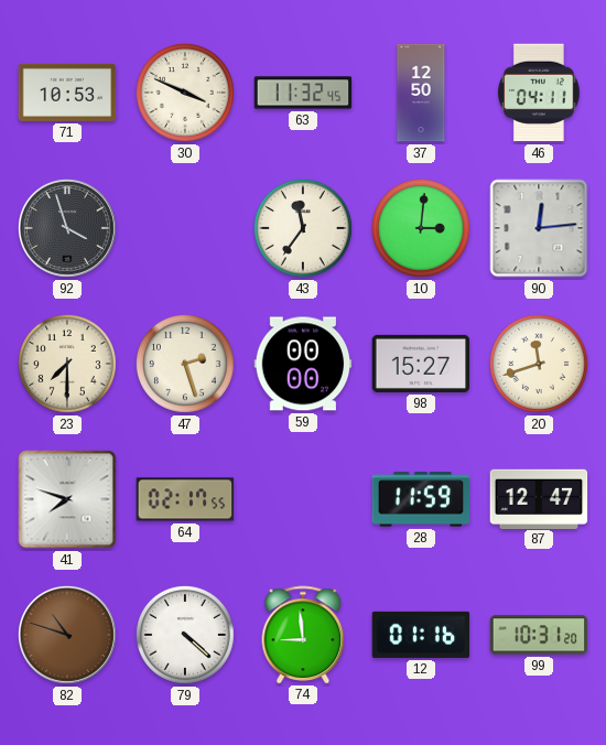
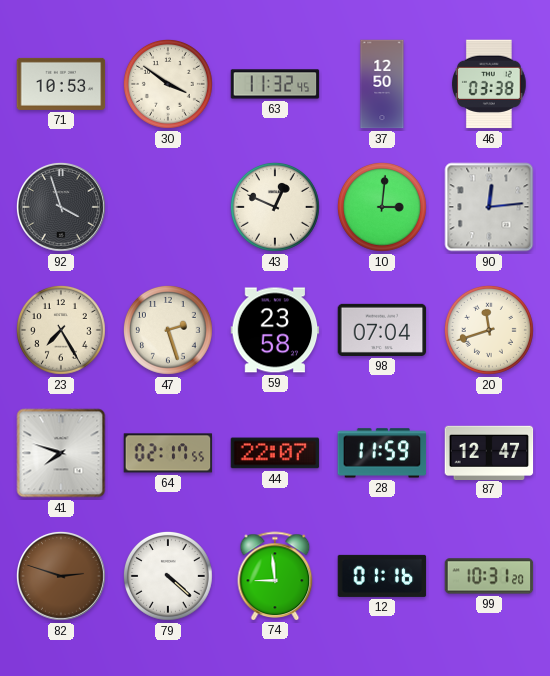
30: 3:49 -> 3:51
46: 04:11 -> 03:38
43: 11:36 -> 12:49
23: 7:30 -> 7:25
59: 00:00 -> 23:58
98: 15:27 -> 07:04
44: none -> 22:07
82: 10:48 -> 2:48
